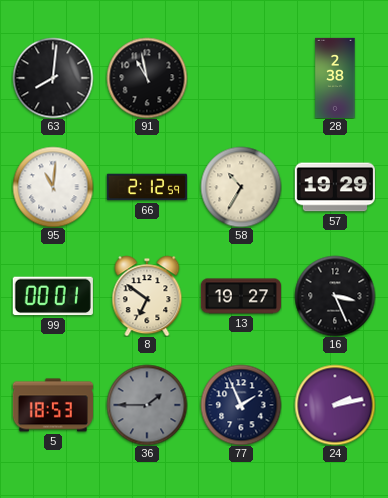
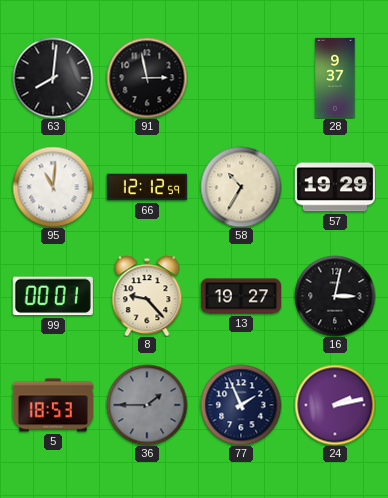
91: 10:58 -> 2:58
28: 2:38 -> 9:37
66: 2:12 -> 12:12
8: 6:51 -> 9:23
16: 3:26 -> 3:02
